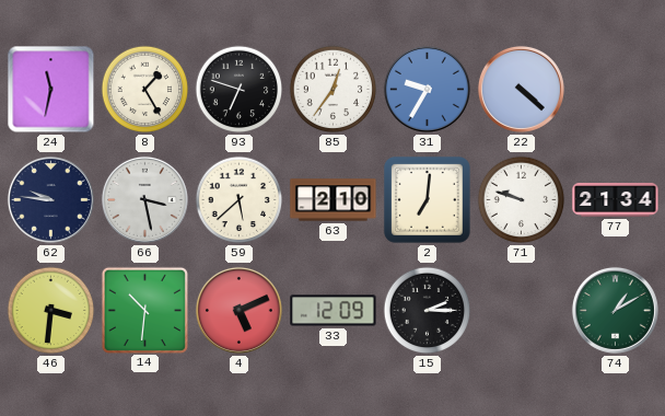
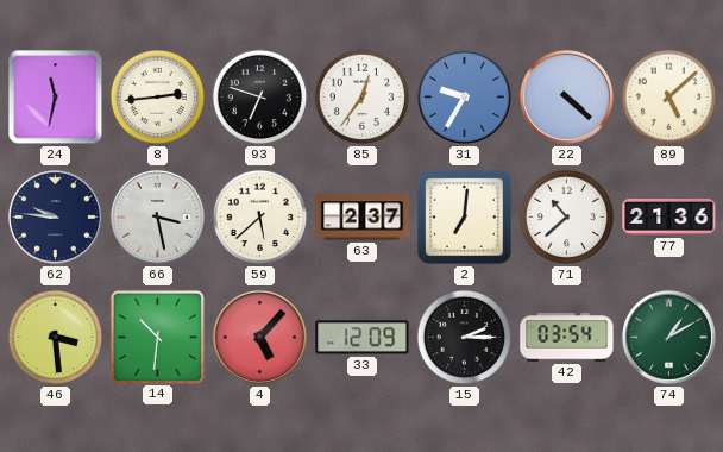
8: 1:25 -> 2:44
89: none -> 5:08
63: 2:10 -> 2:37
71: 9:48 -> 10:38
77: 21:34 -> 21:36
46: 3:31 -> 3:29
4: 5:11 -> 5:07
42: none -> 03:54
